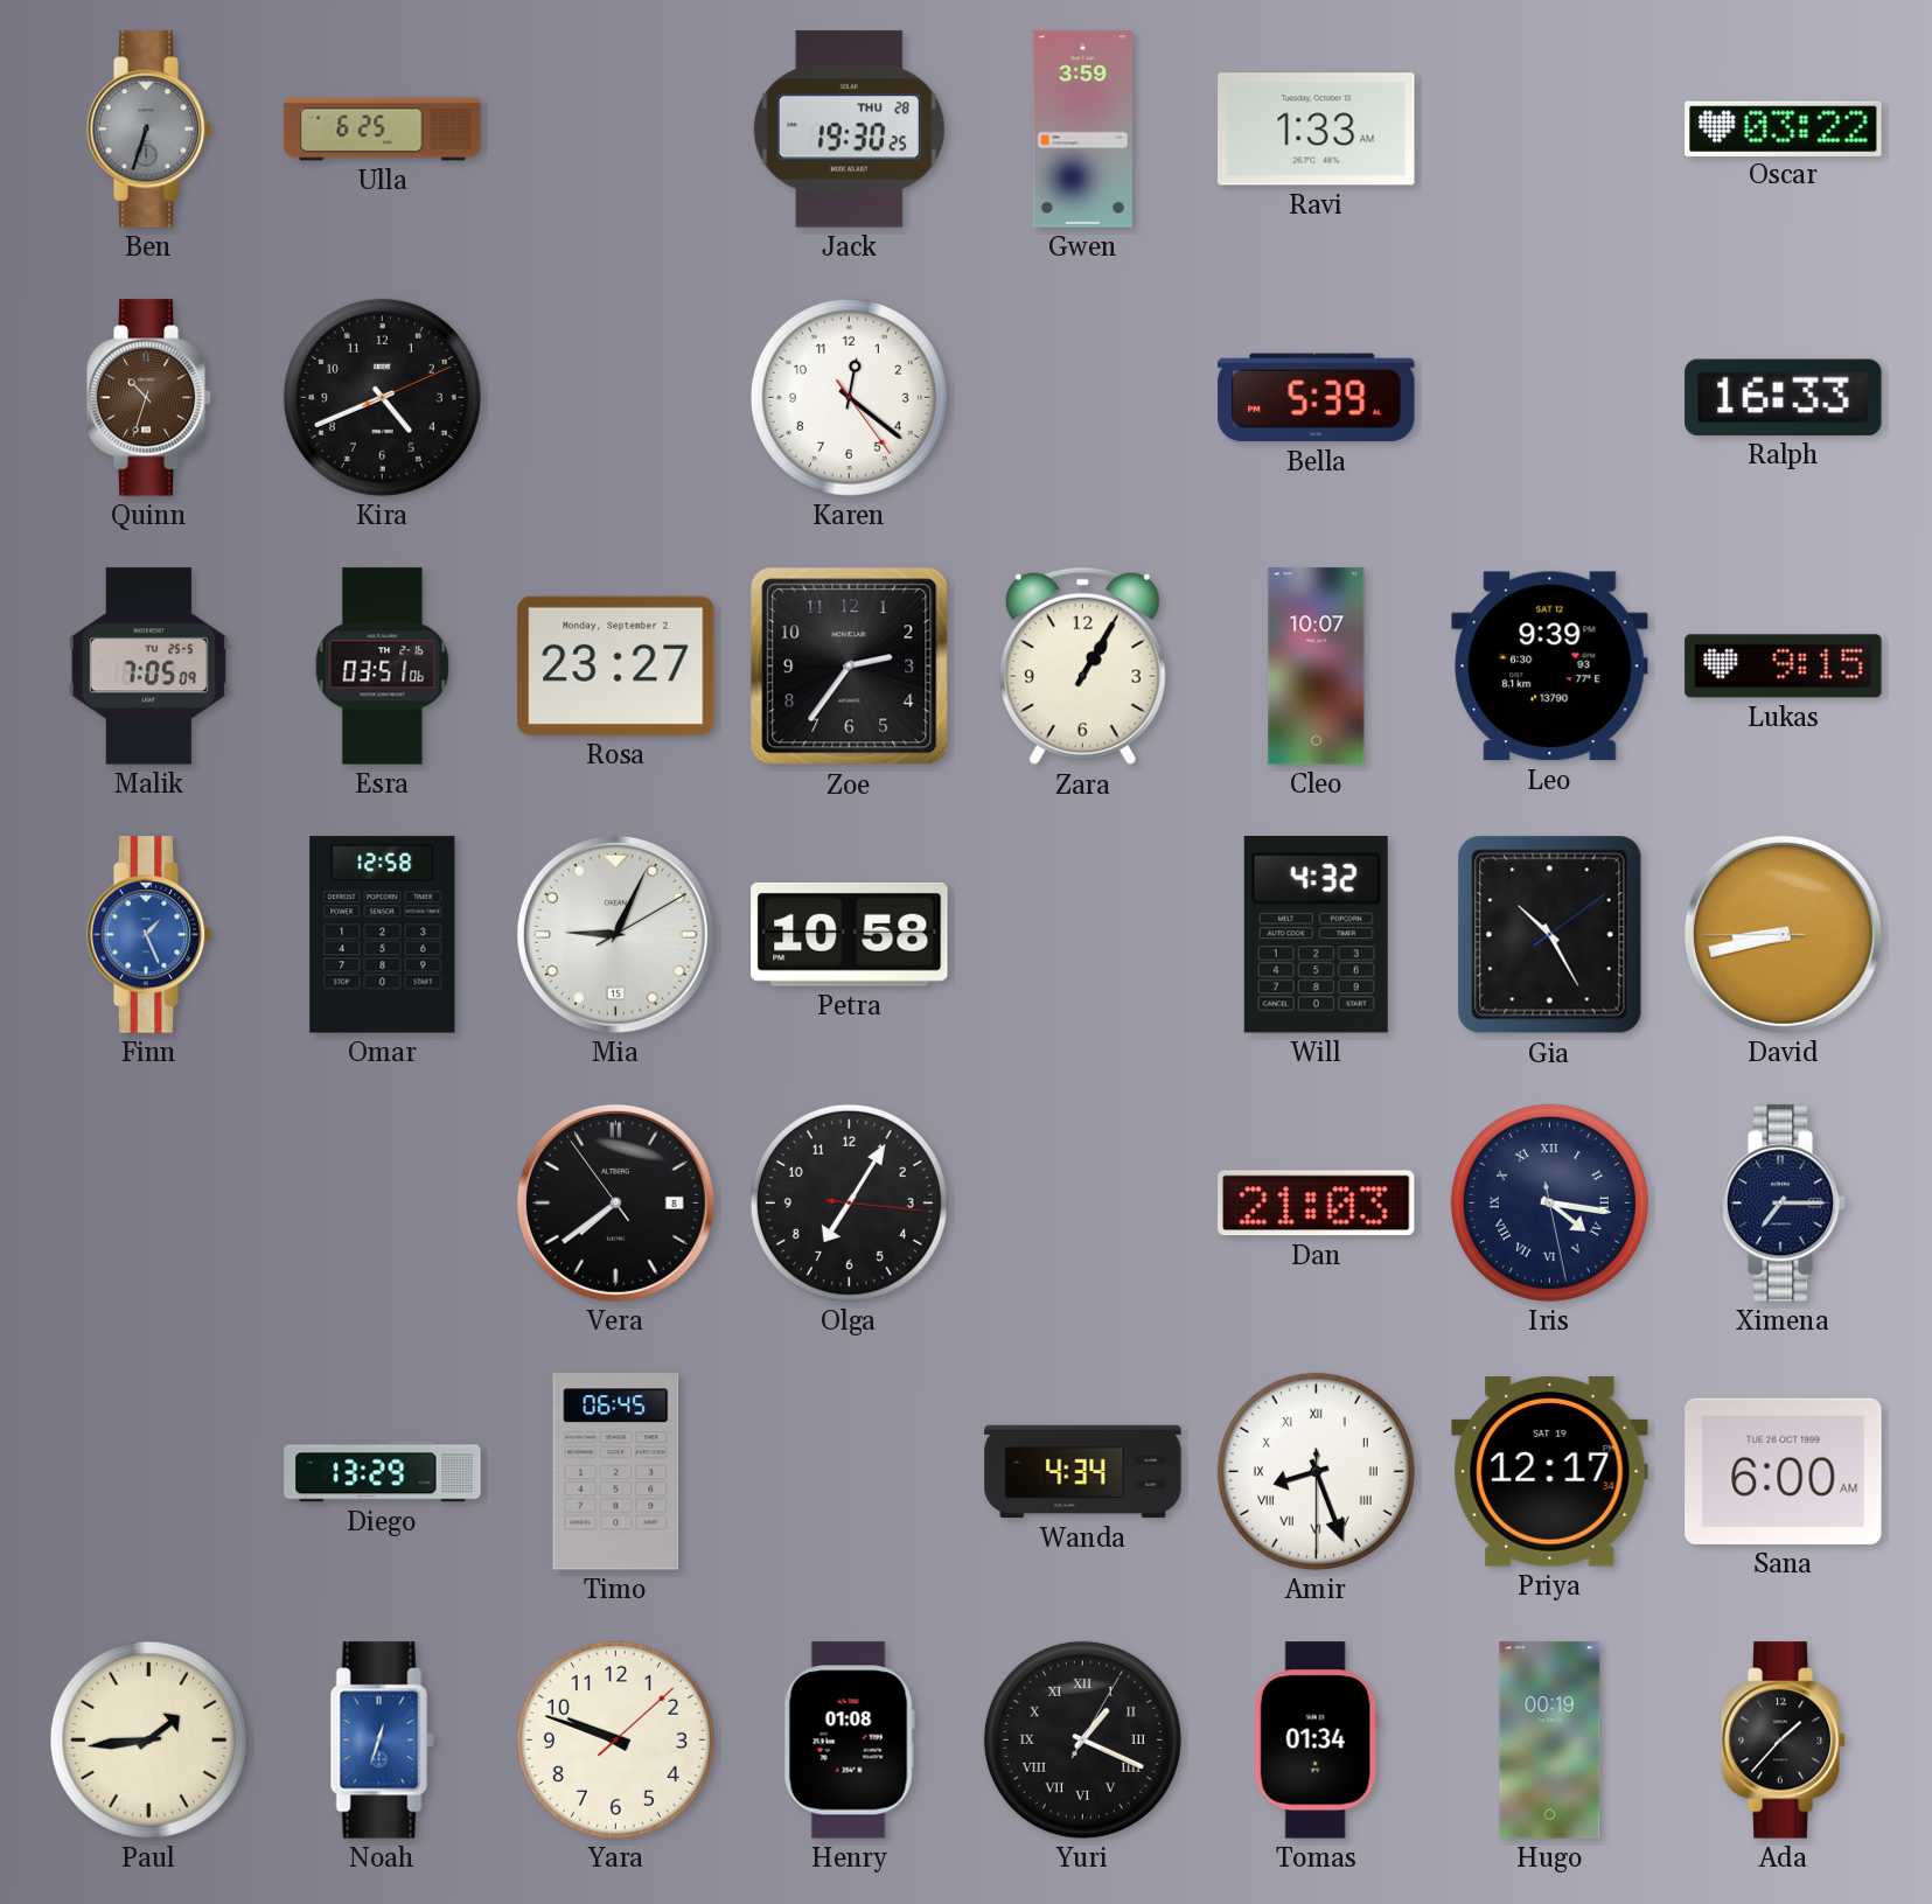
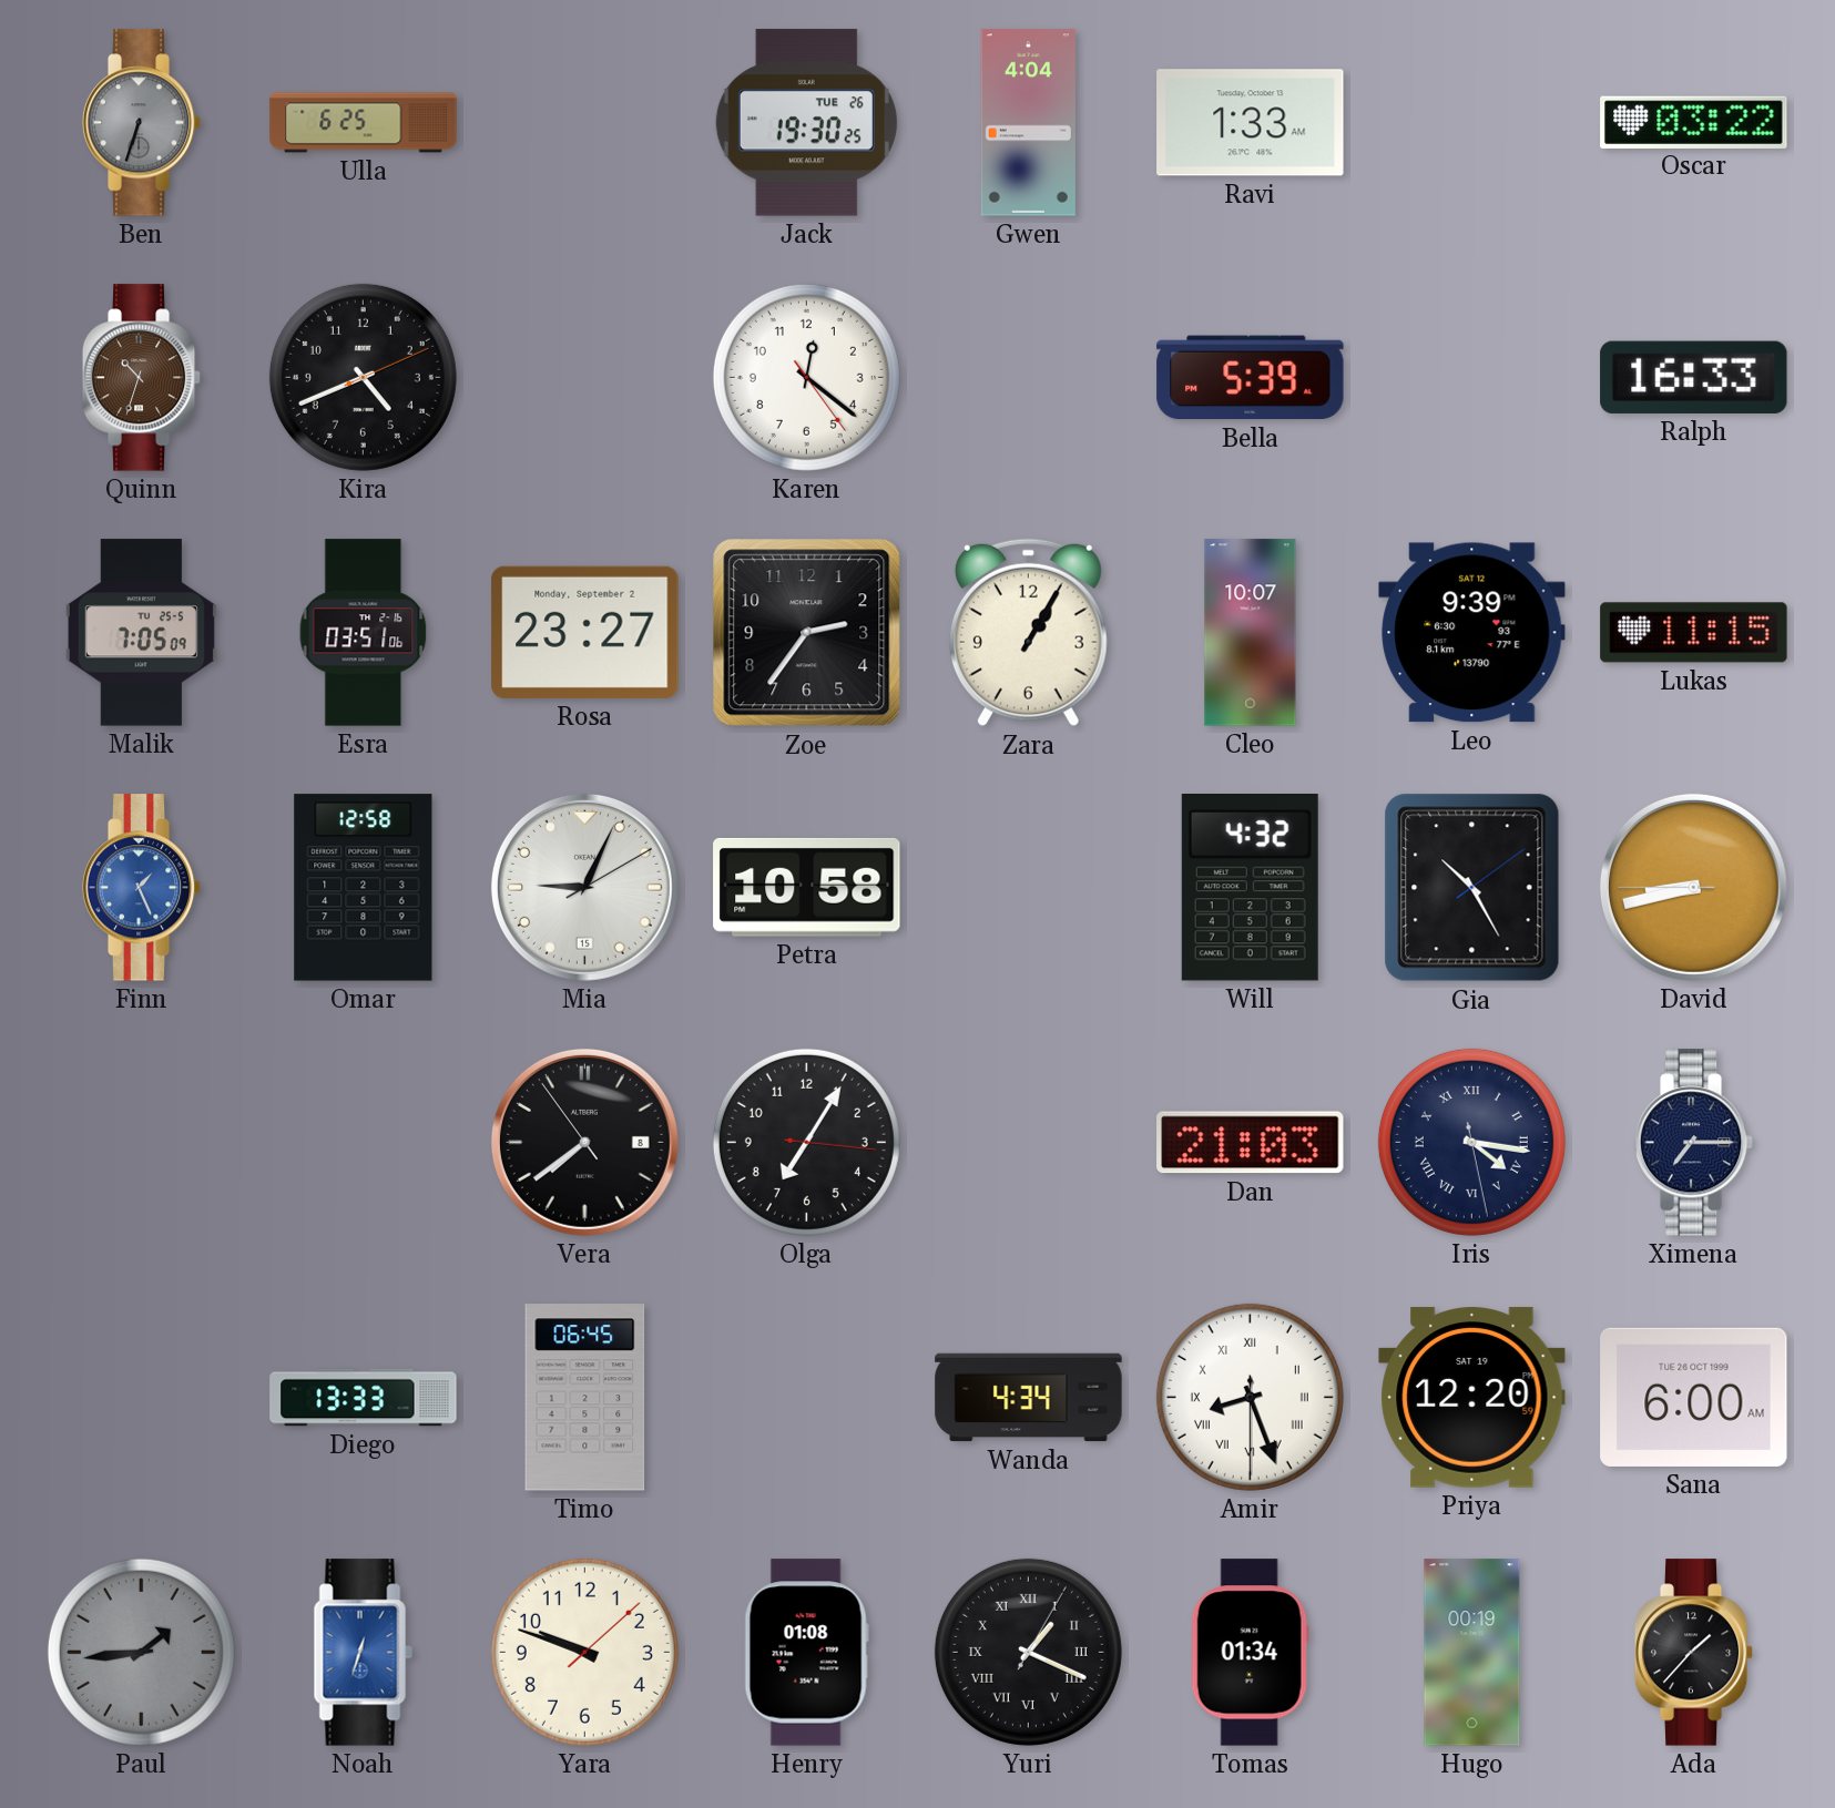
Jack date: THU 28 -> TUE 26
Gwen: 3:59 -> 4:04
Lukas: 9:15 -> 11:15
Diego: 13:29 -> 13:33
Priya: 12:17 -> 12:20
Paul dial: cream -> grey
